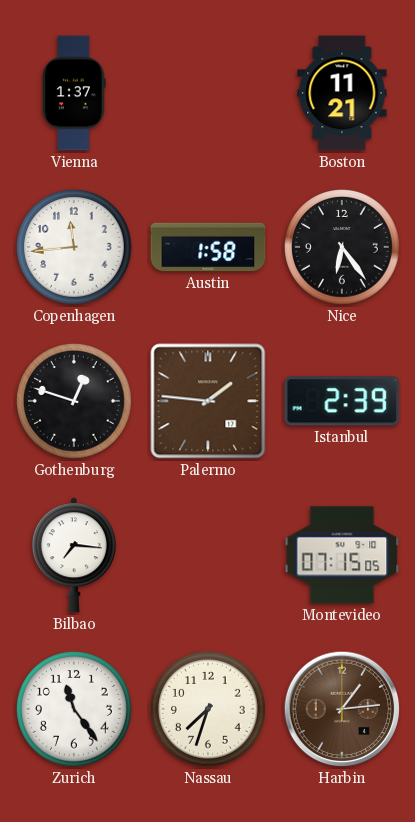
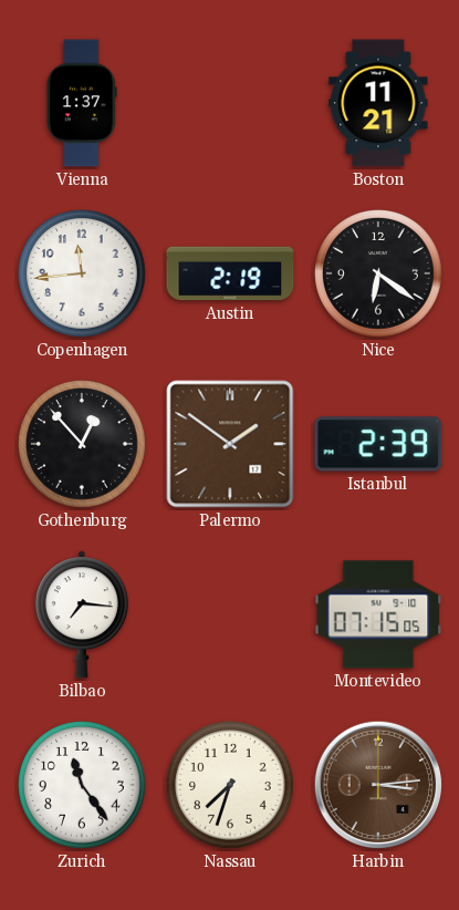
Austin: 1:58 -> 2:19
Nice: 6:24 -> 6:21
Gothenburg: 12:48 -> 12:53
Palermo: 1:46 -> 1:51
Harbin: 1:14 -> 3:14
